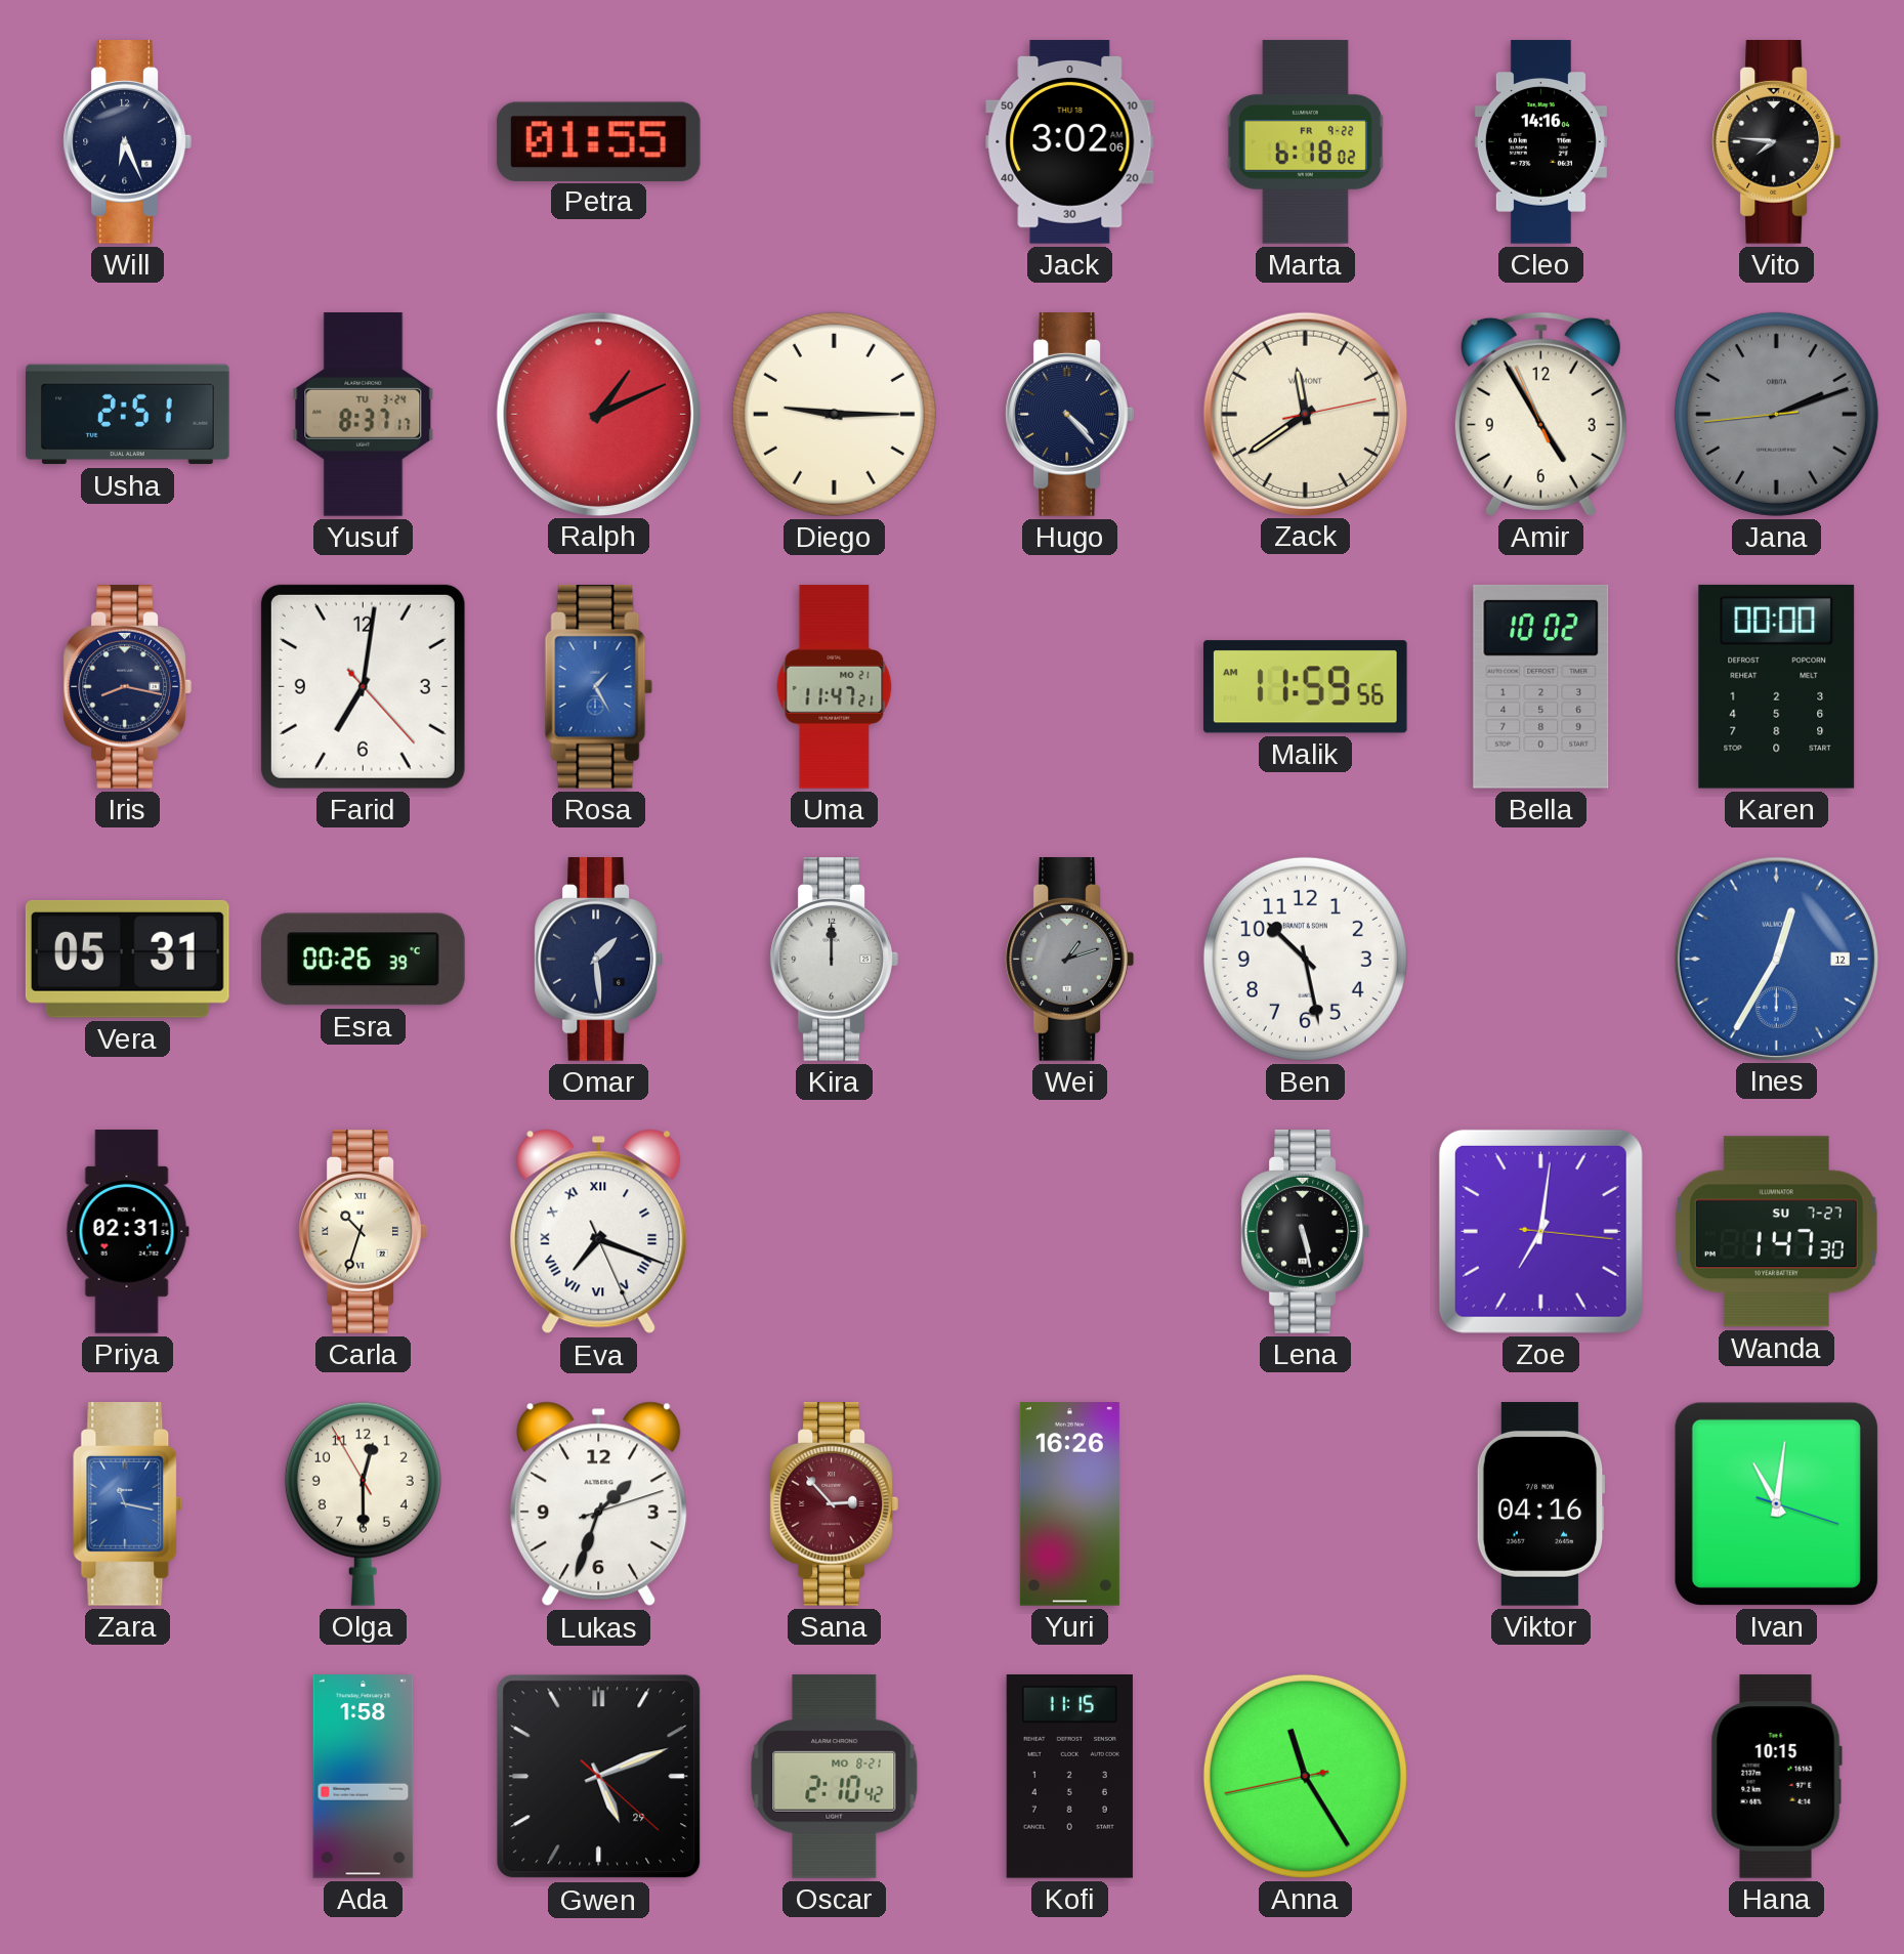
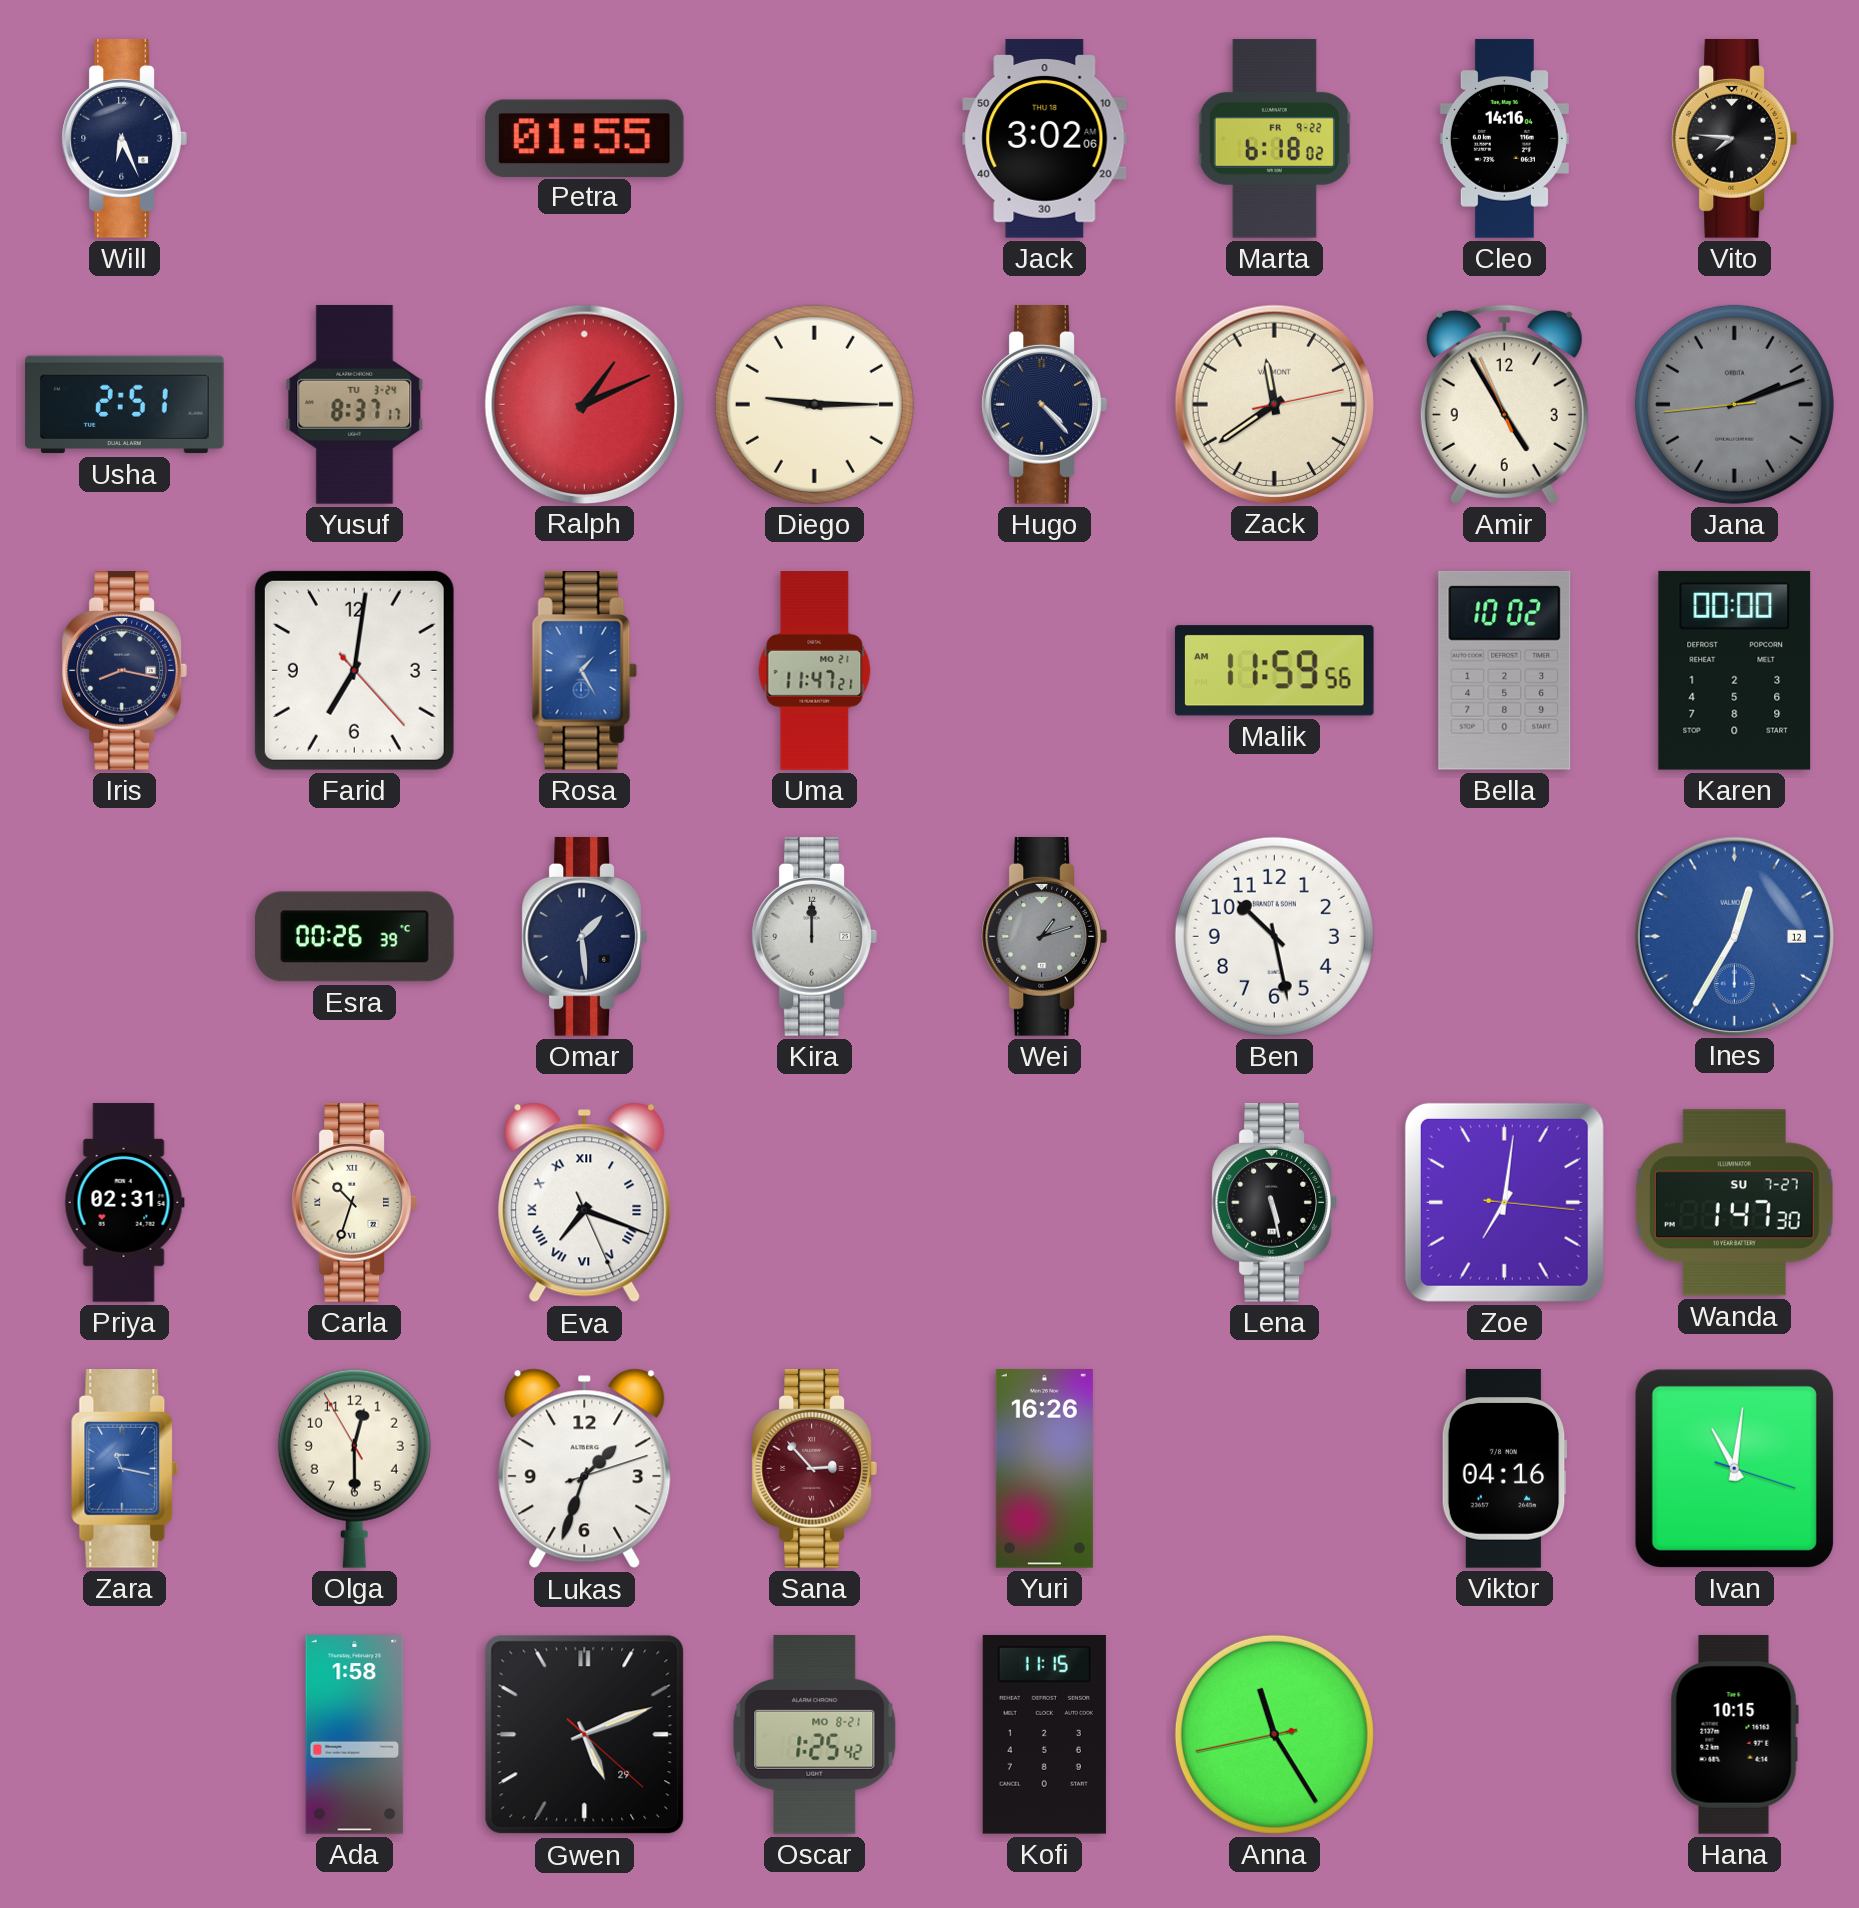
Vera: 05:31 -> none
Oscar: 2:10 -> 1:25
